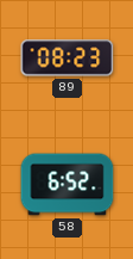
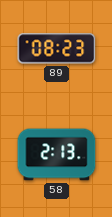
58: 6:52 -> 2:13
